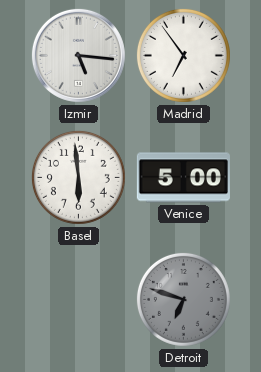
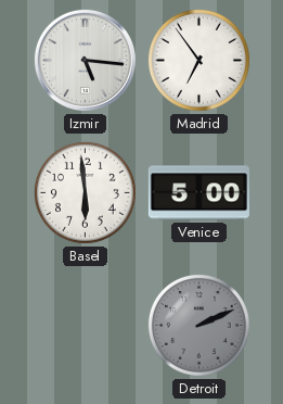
Detroit: 6:48 -> 2:11
